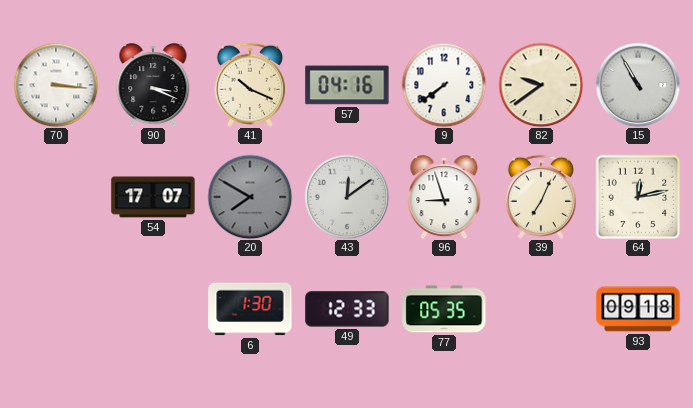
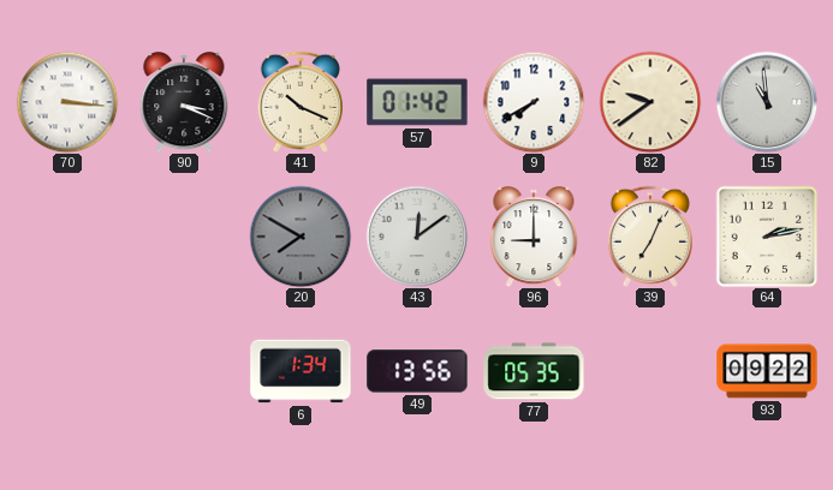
57: 04:16 -> 01:42
9: 7:39 -> 7:40
15: 10:55 -> 10:59
54: 17:07 -> none
96: 8:57 -> 9:00
64: 12:13 -> 2:13
6: 1:30 -> 1:34
49: 12:33 -> 13:56
93: 09:18 -> 09:22
